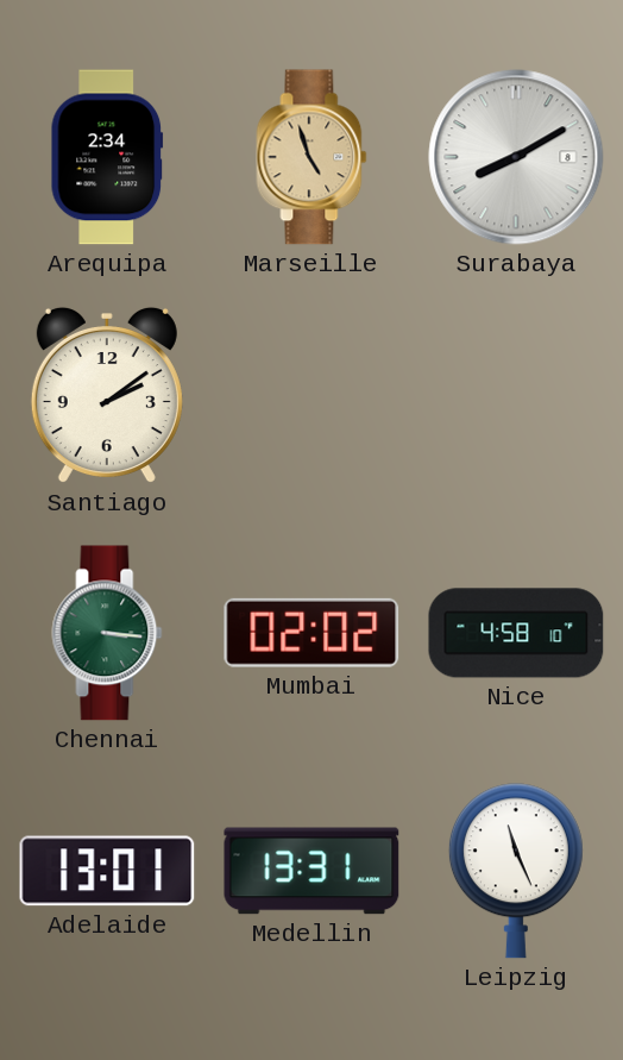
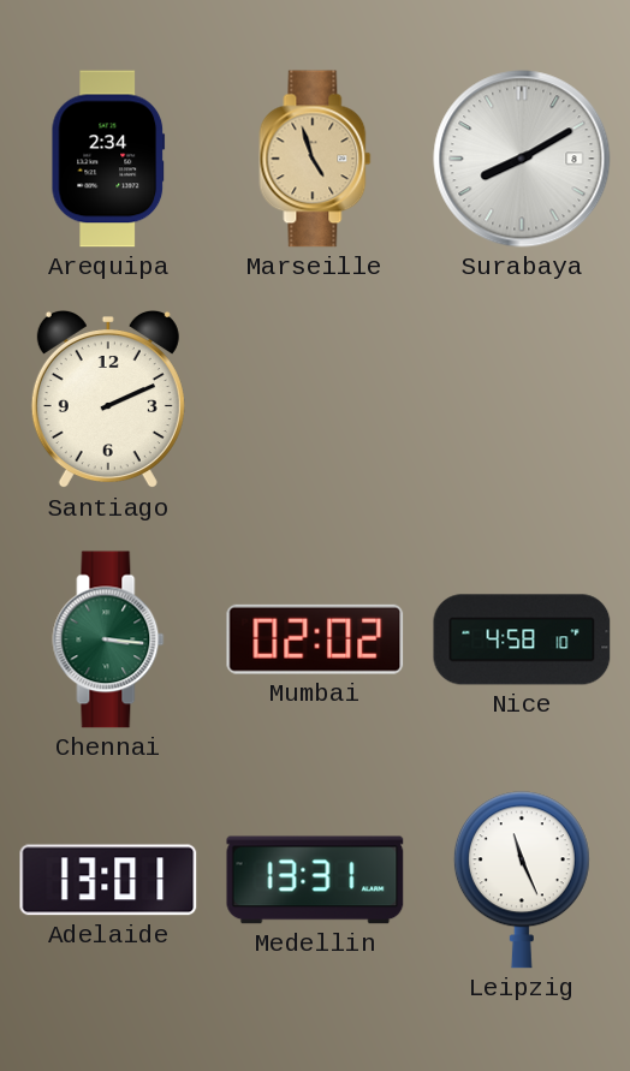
Santiago: 2:09 -> 2:11
